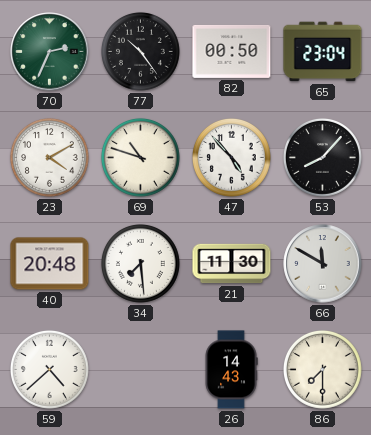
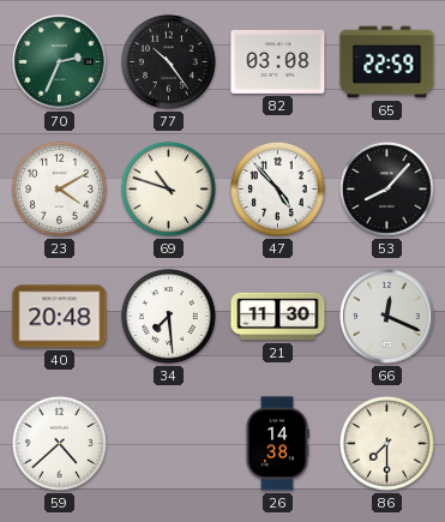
82: 00:50 -> 03:08
65: 23:04 -> 22:59
66: 11:50 -> 12:19
26: 14:43 -> 14:38
